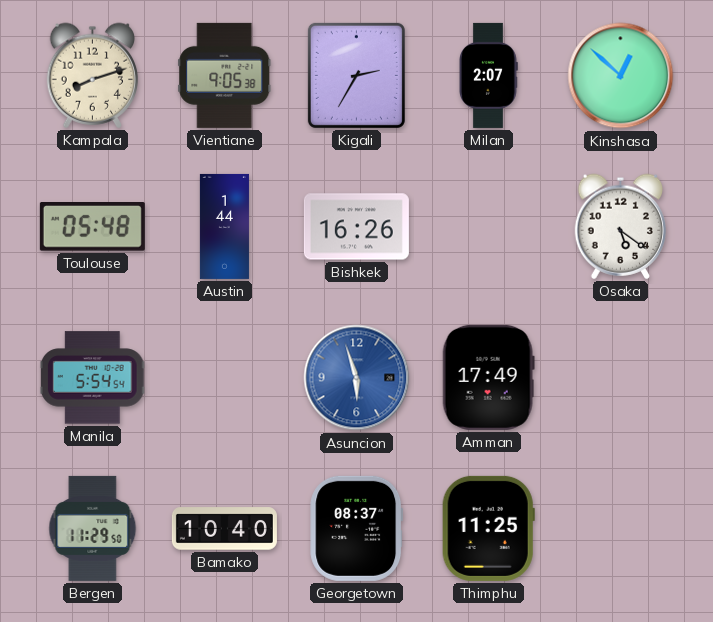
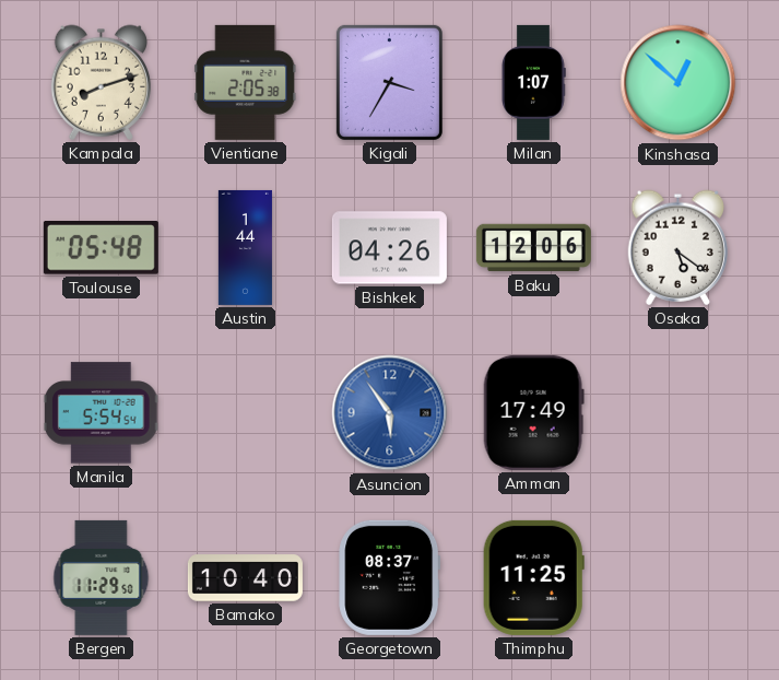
Vientiane: 9:05 -> 2:05
Kigali: 2:35 -> 3:35
Milan: 2:07 -> 1:07
Bishkek: 16:26 -> 04:26
Baku: none -> 12:06
Asuncion: 5:57 -> 5:54
